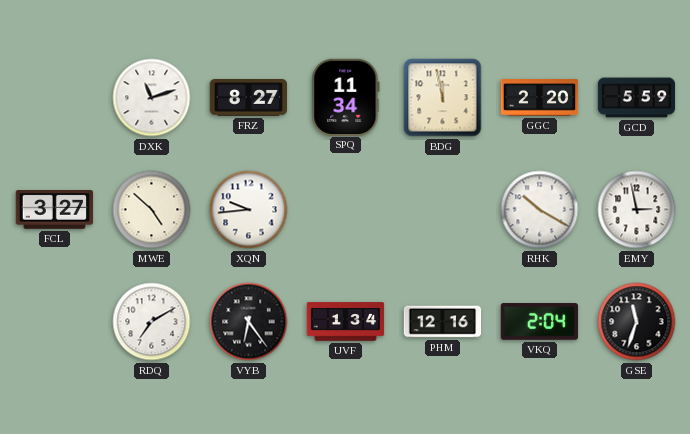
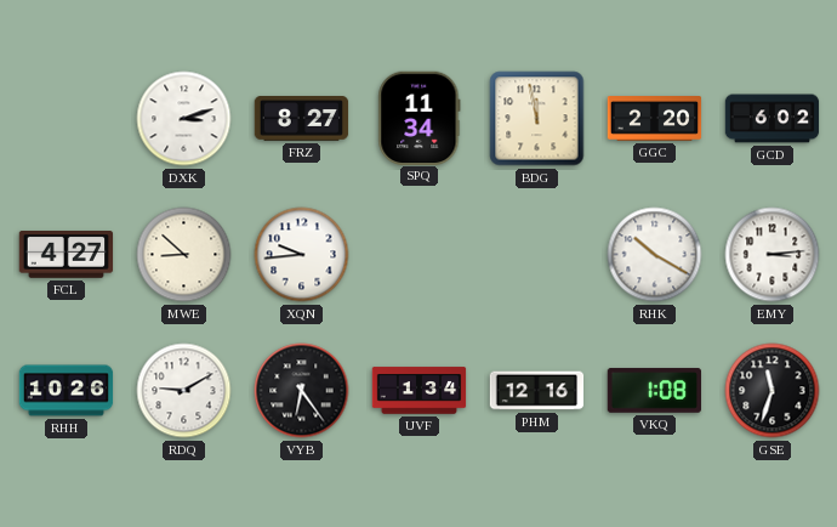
DXK: 11:12 -> 3:12
GCD: 5:59 -> 6:02
FCL: 3:27 -> 4:27
MWE: 4:52 -> 8:52
EMY: 2:58 -> 3:14
RHH: none -> 10:26
RDQ: 7:10 -> 9:10
VKQ: 2:04 -> 1:08
